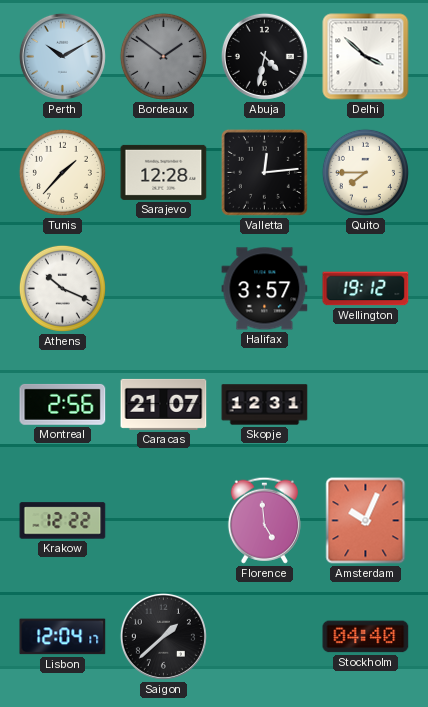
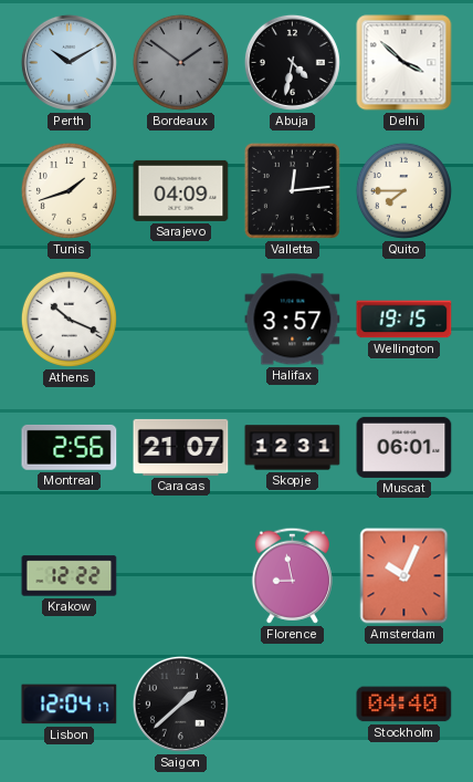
Tunis: 1:37 -> 1:42
Sarajevo: 12:28 -> 04:09
Wellington: 19:12 -> 19:15
Muscat: none -> 06:01
Florence: 4:59 -> 8:58
